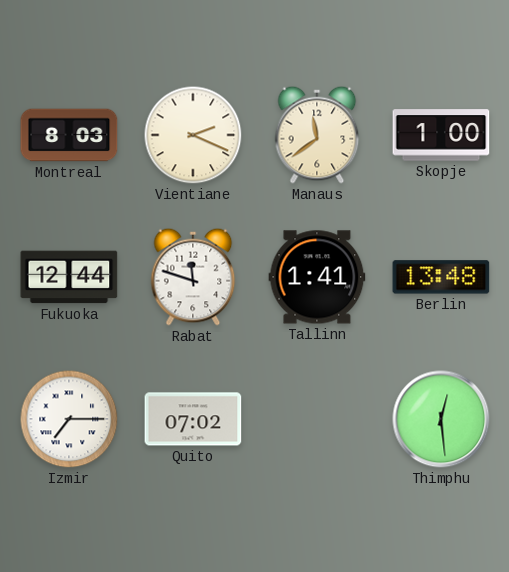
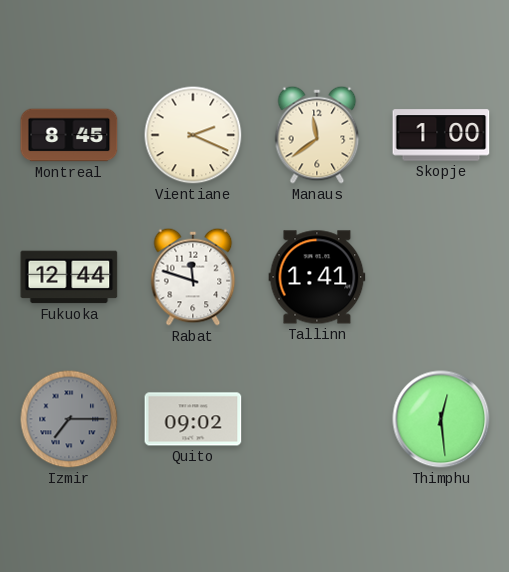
Montreal: 8:03 -> 8:45
Berlin: 13:48 -> none
Izmir dial: white -> grey
Quito: 07:02 -> 09:02
